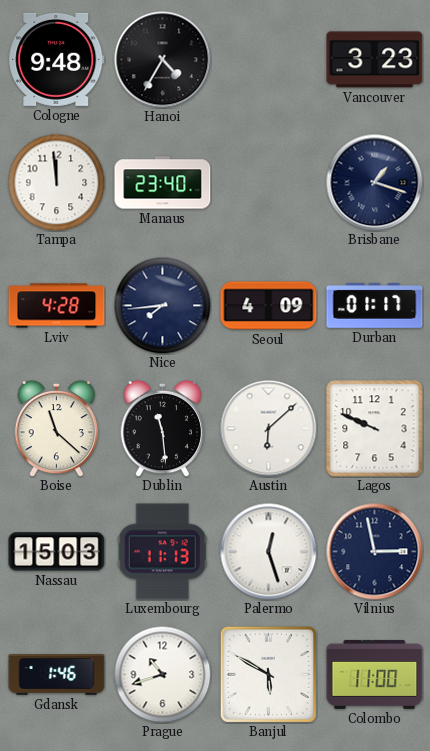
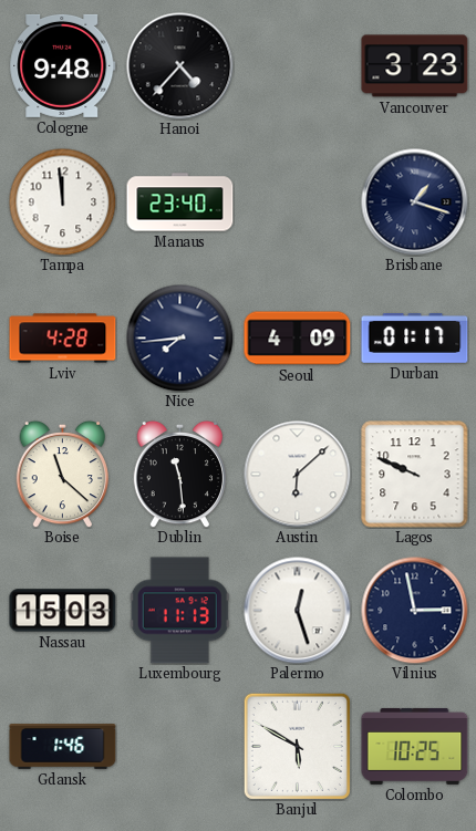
Hanoi: 4:35 -> 4:37
Prague: 10:42 -> none
Colombo: 11:00 -> 10:25
